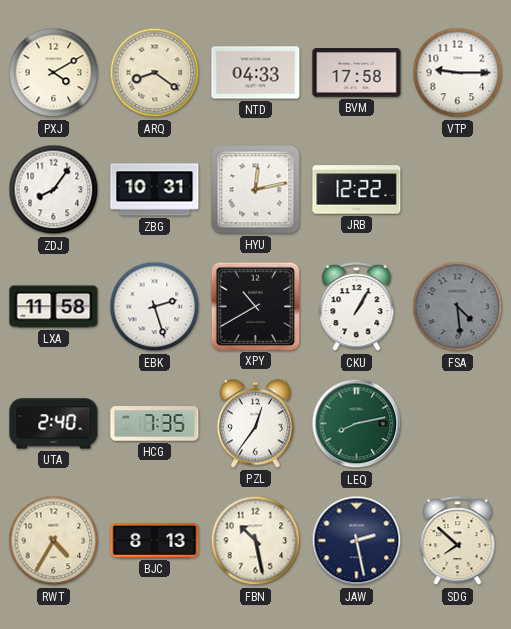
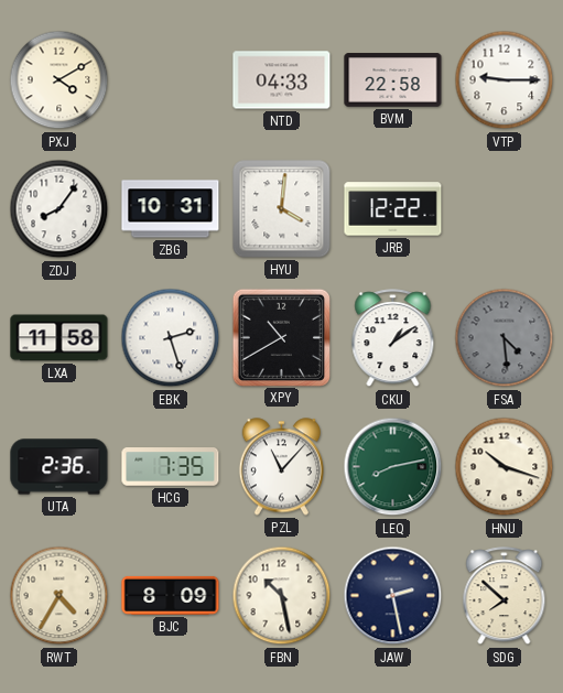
ARQ: 8:21 -> none
BVM: 17:58 -> 22:58
HYU: 12:13 -> 4:01
CKU: 1:05 -> 1:09
UTA: 2:40 -> 2:36
PZL: 12:36 -> 11:07
HNU: none -> 10:18
BJC: 8:13 -> 8:09
